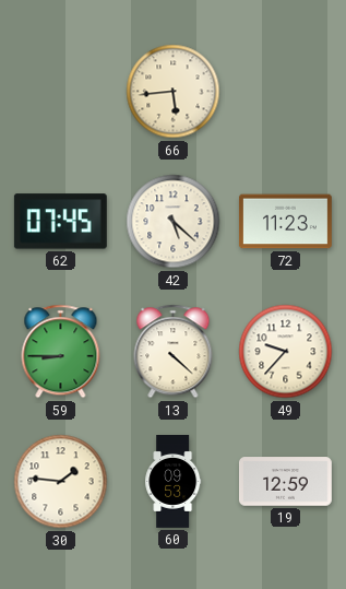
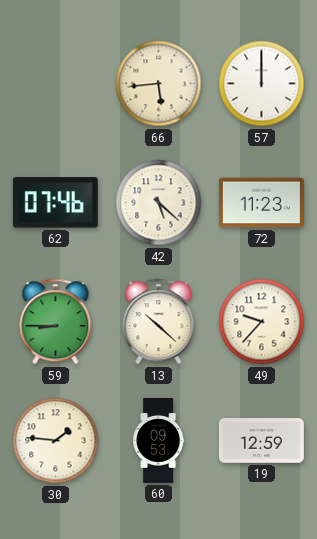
57: none -> 12:00
62: 07:45 -> 07:46
13: 4:22 -> 10:22
